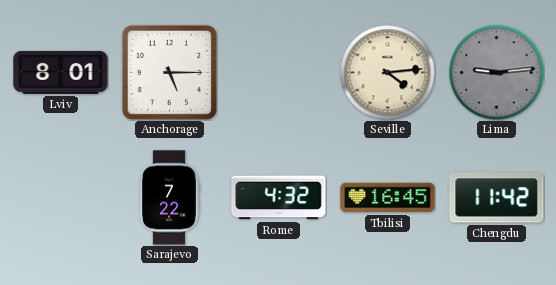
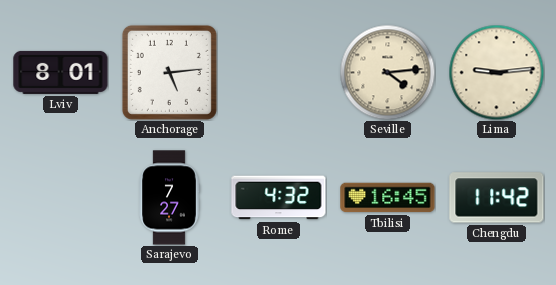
Anchorage: 5:15 -> 5:14
Lima dial: grey -> cream
Sarajevo: 7:22 -> 7:27
